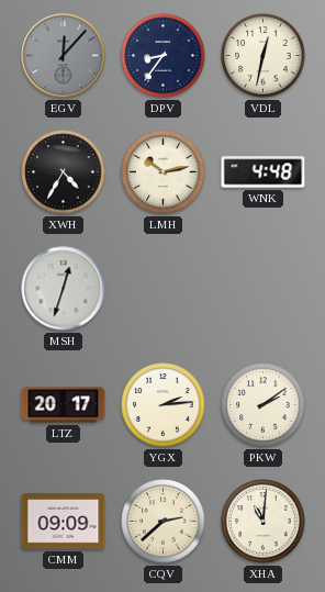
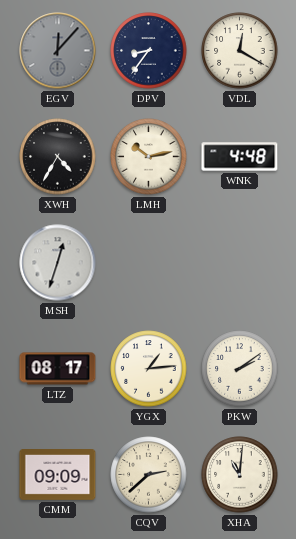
VDL: 12:32 -> 12:20
LTZ: 20:17 -> 08:17
YGX: 2:14 -> 1:14
